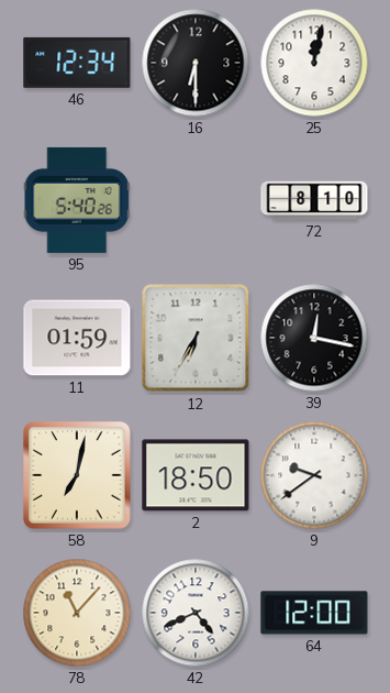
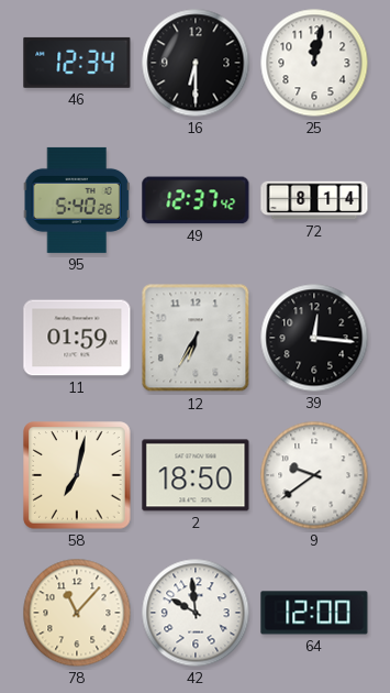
49: none -> 12:37
72: 8:10 -> 8:14
39: 12:17 -> 12:16
42: 4:41 -> 9:59
